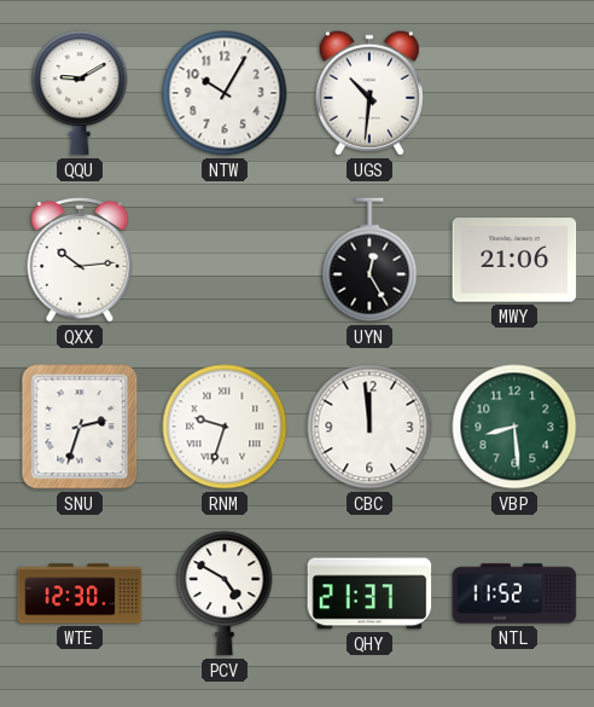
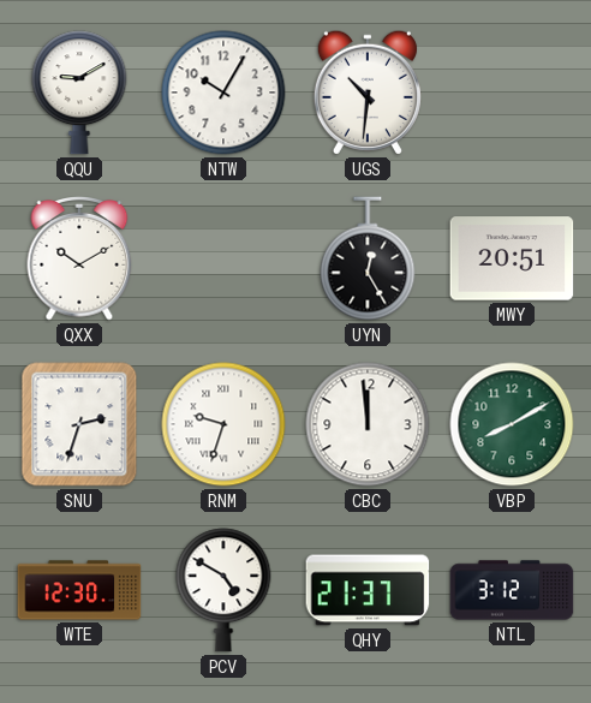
QXX: 10:14 -> 10:10
MWY: 21:06 -> 20:51
VBP: 8:29 -> 8:10
NTL: 11:52 -> 3:12
